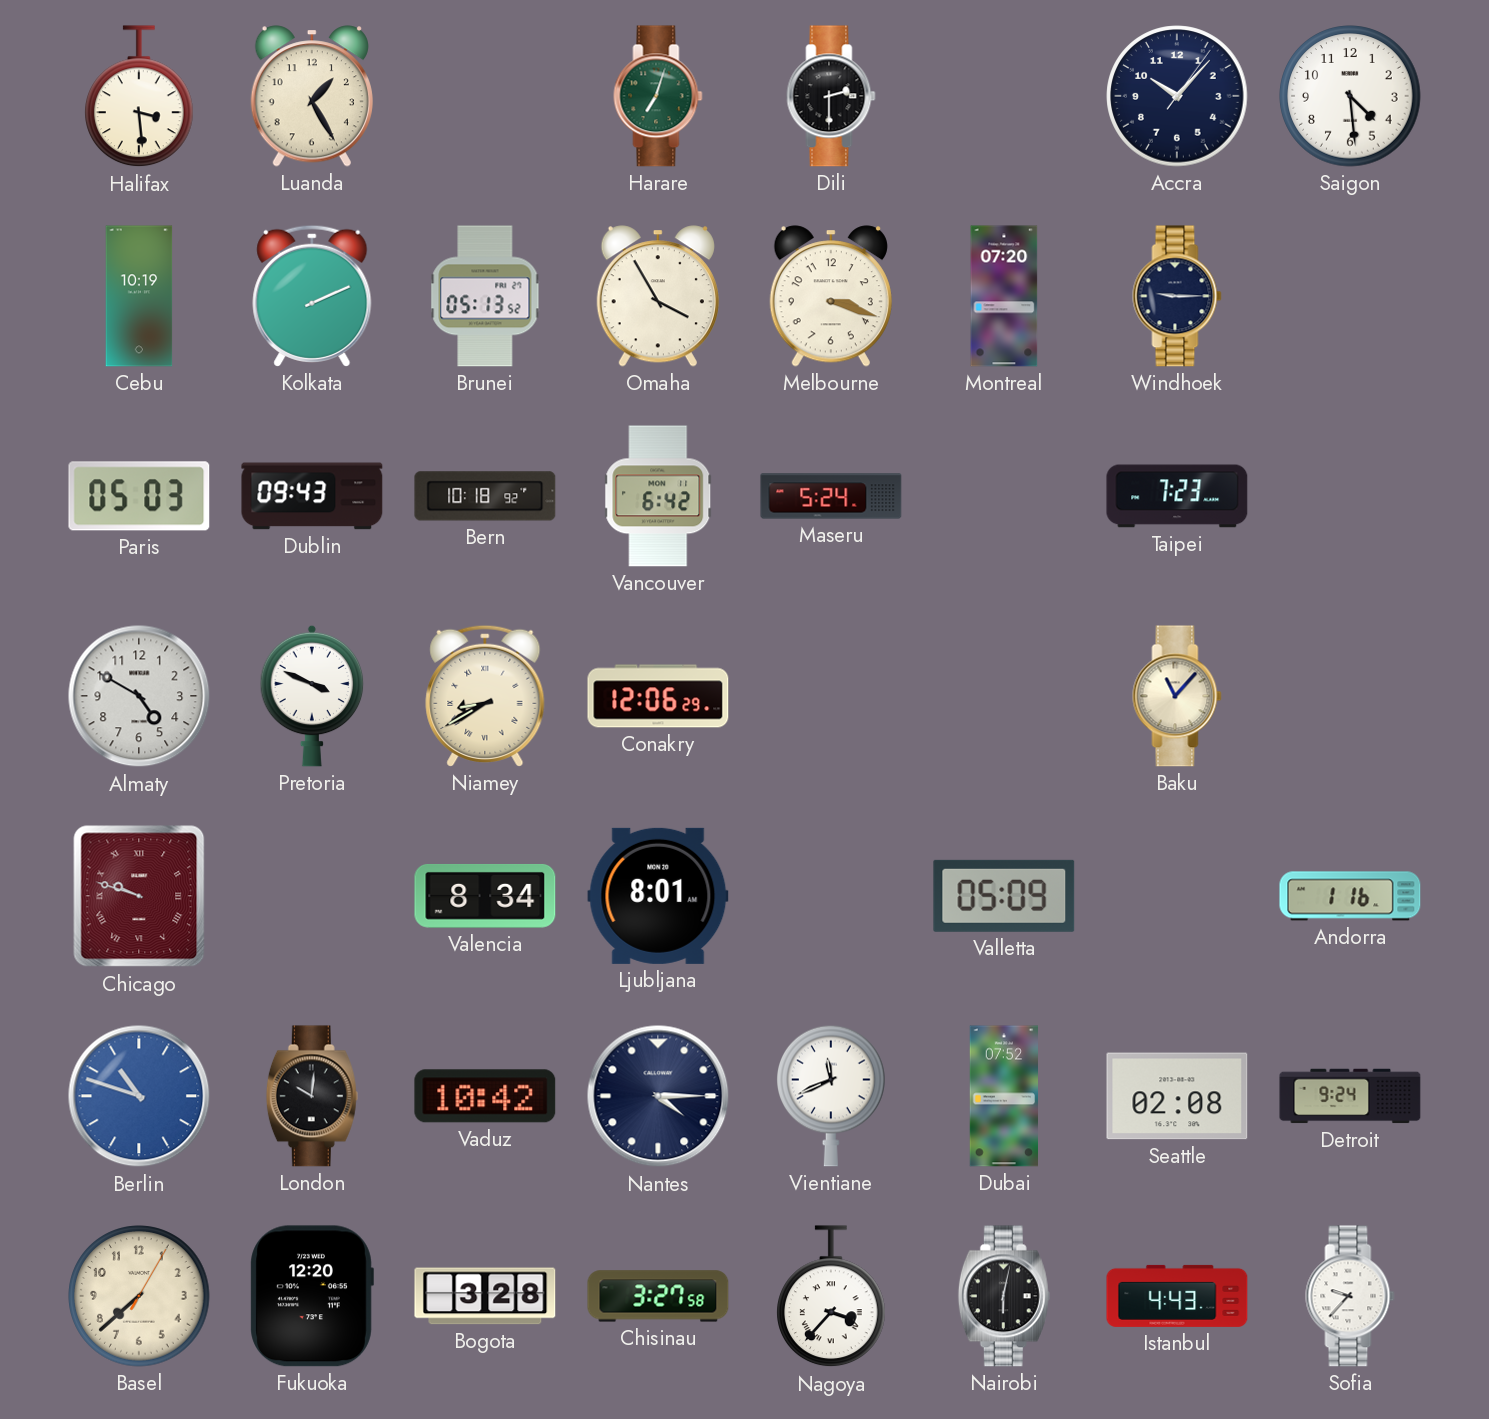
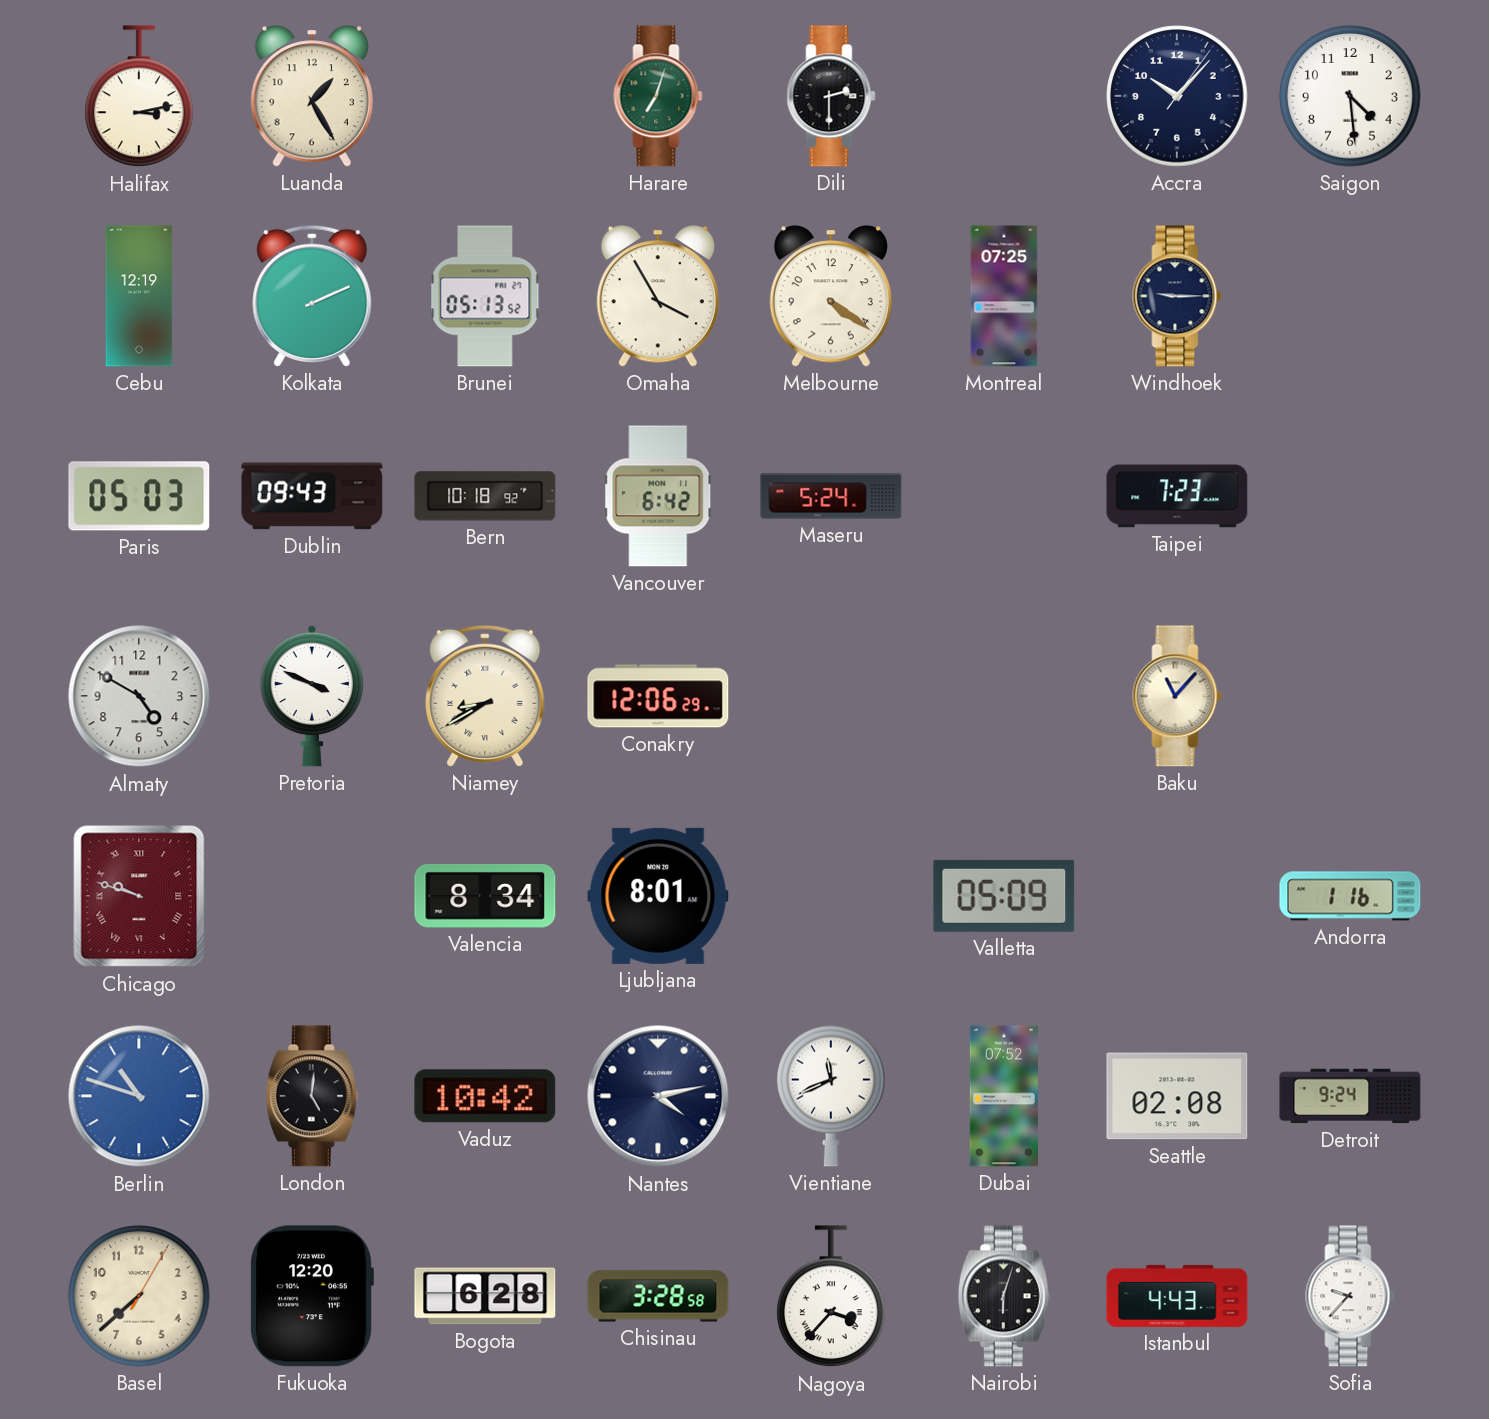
Halifax: 3:29 -> 3:13
Cebu: 10:19 -> 12:19
Melbourne: 3:18 -> 4:21
Montreal: 07:20 -> 07:25
London: 10:01 -> 5:01
Nantes: 4:15 -> 4:13
Bogota: 3:28 -> 6:28
Chisinau: 3:27 -> 3:28
Nairobi: 6:02 -> 6:03
